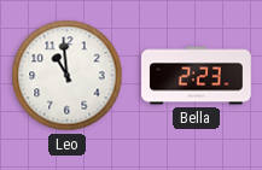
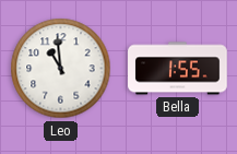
Bella: 2:23 -> 1:55
